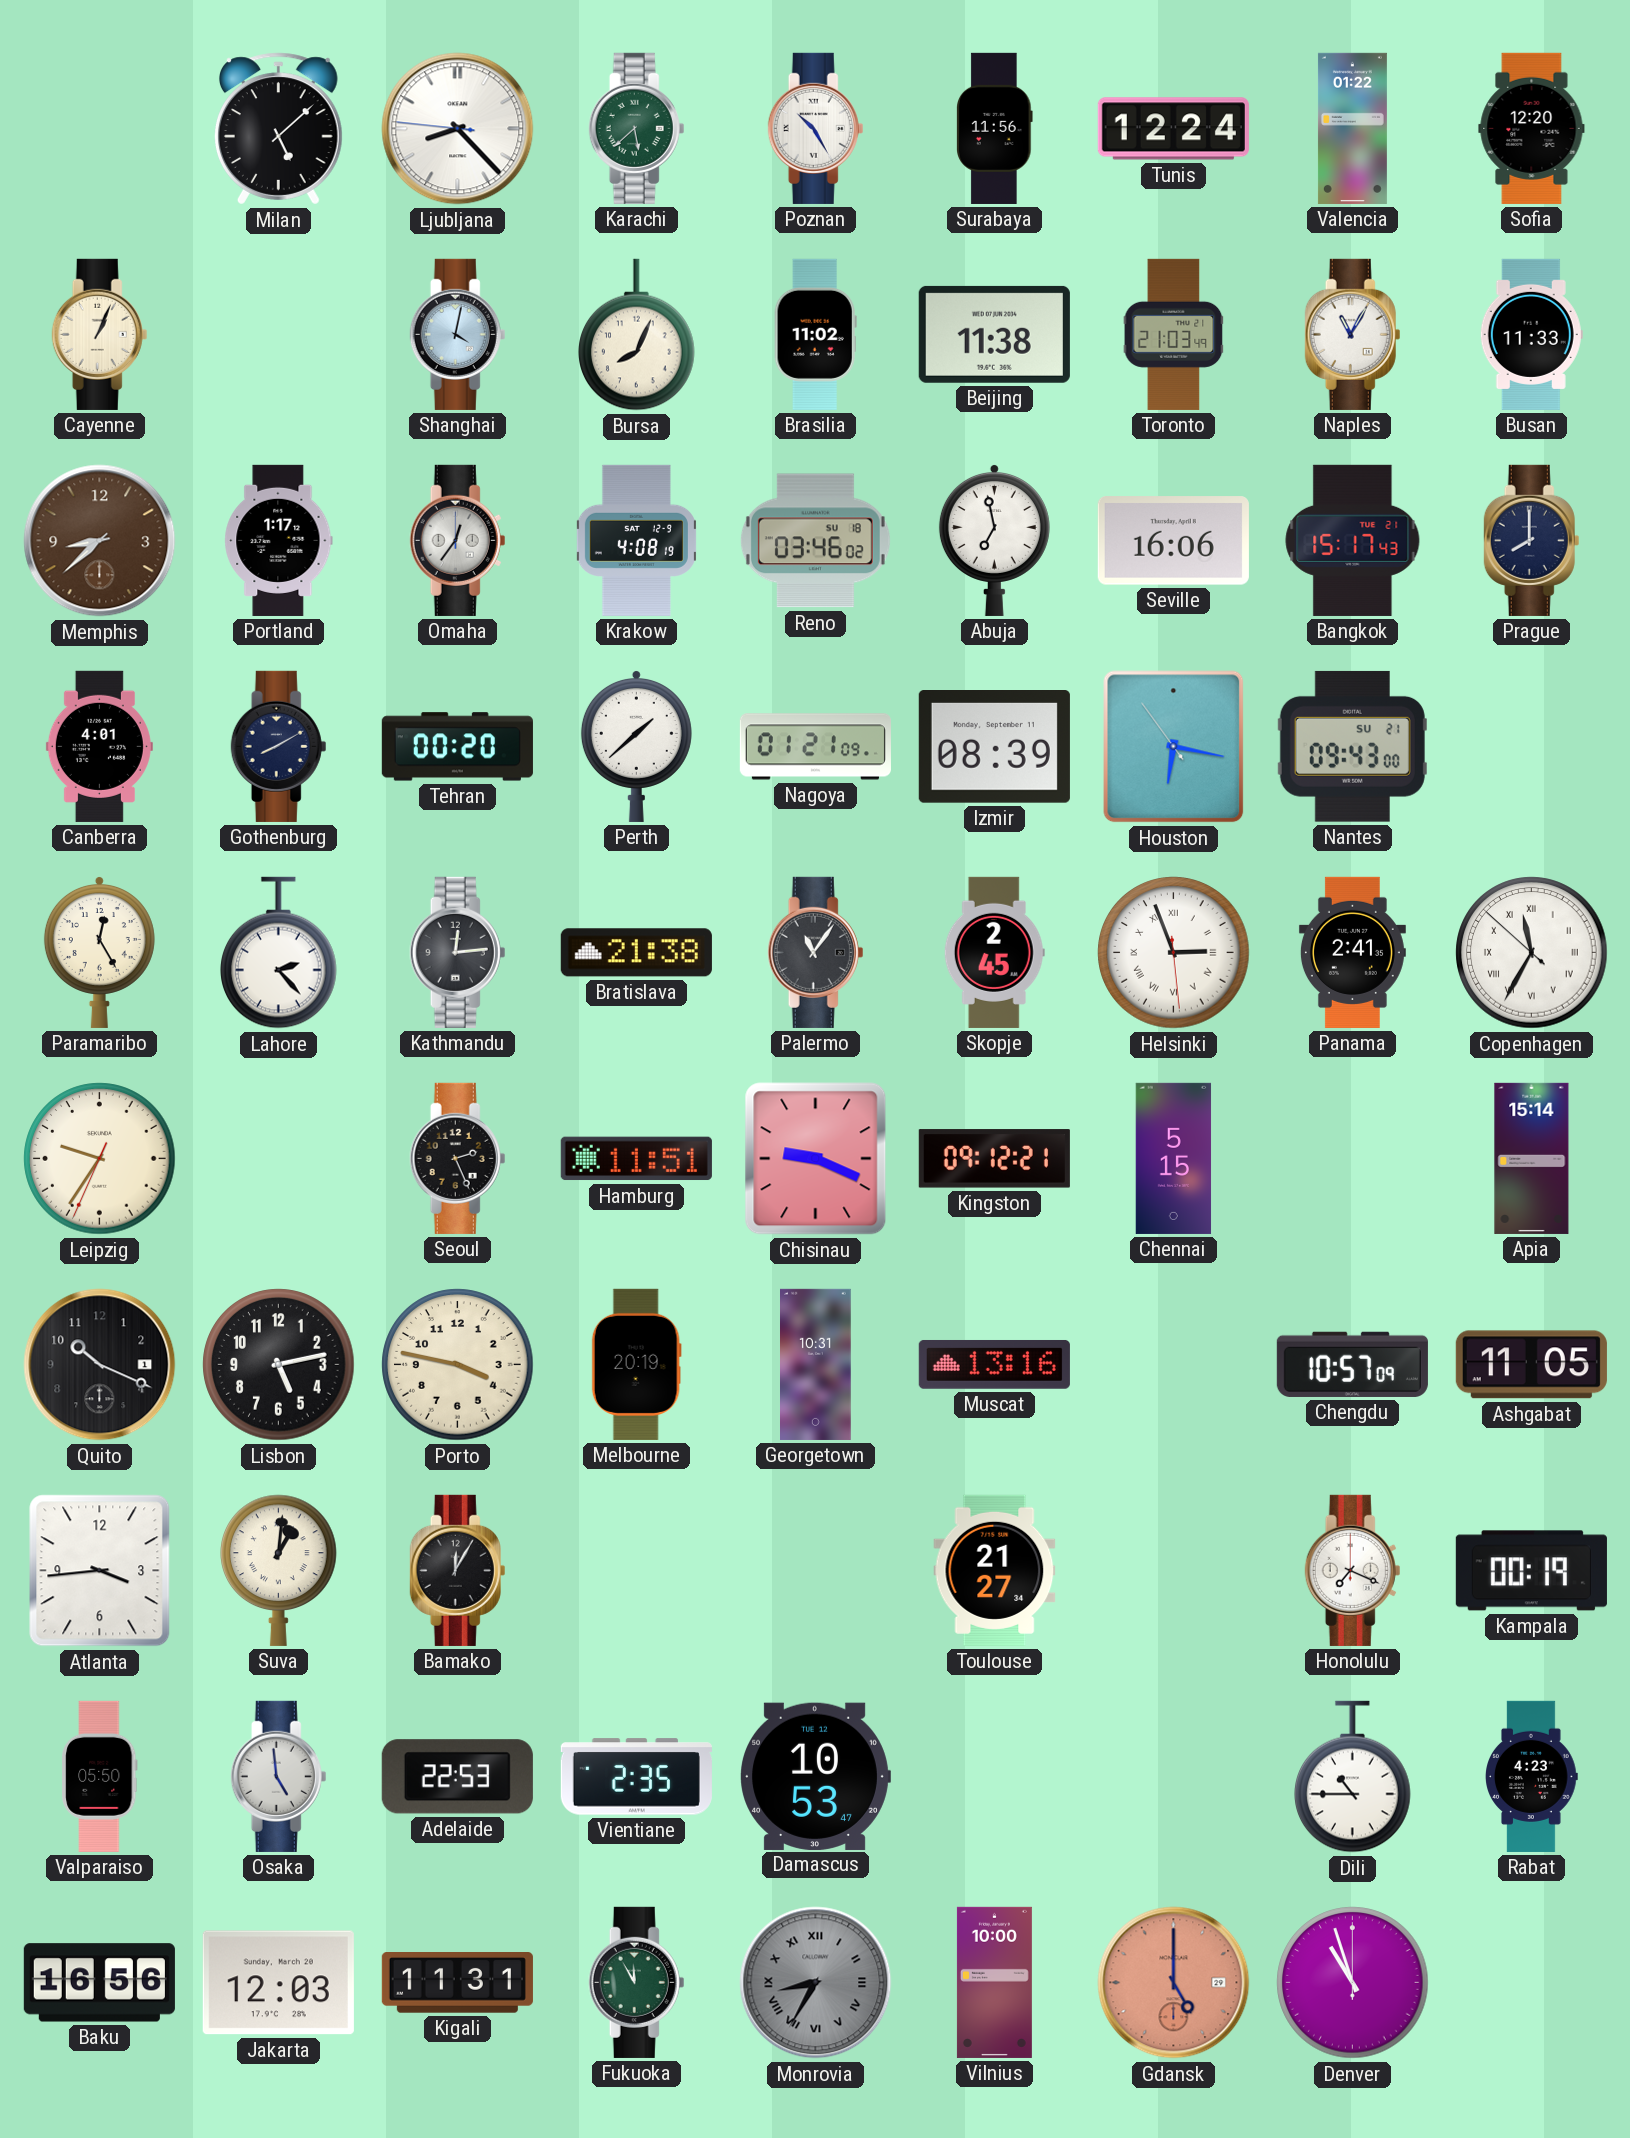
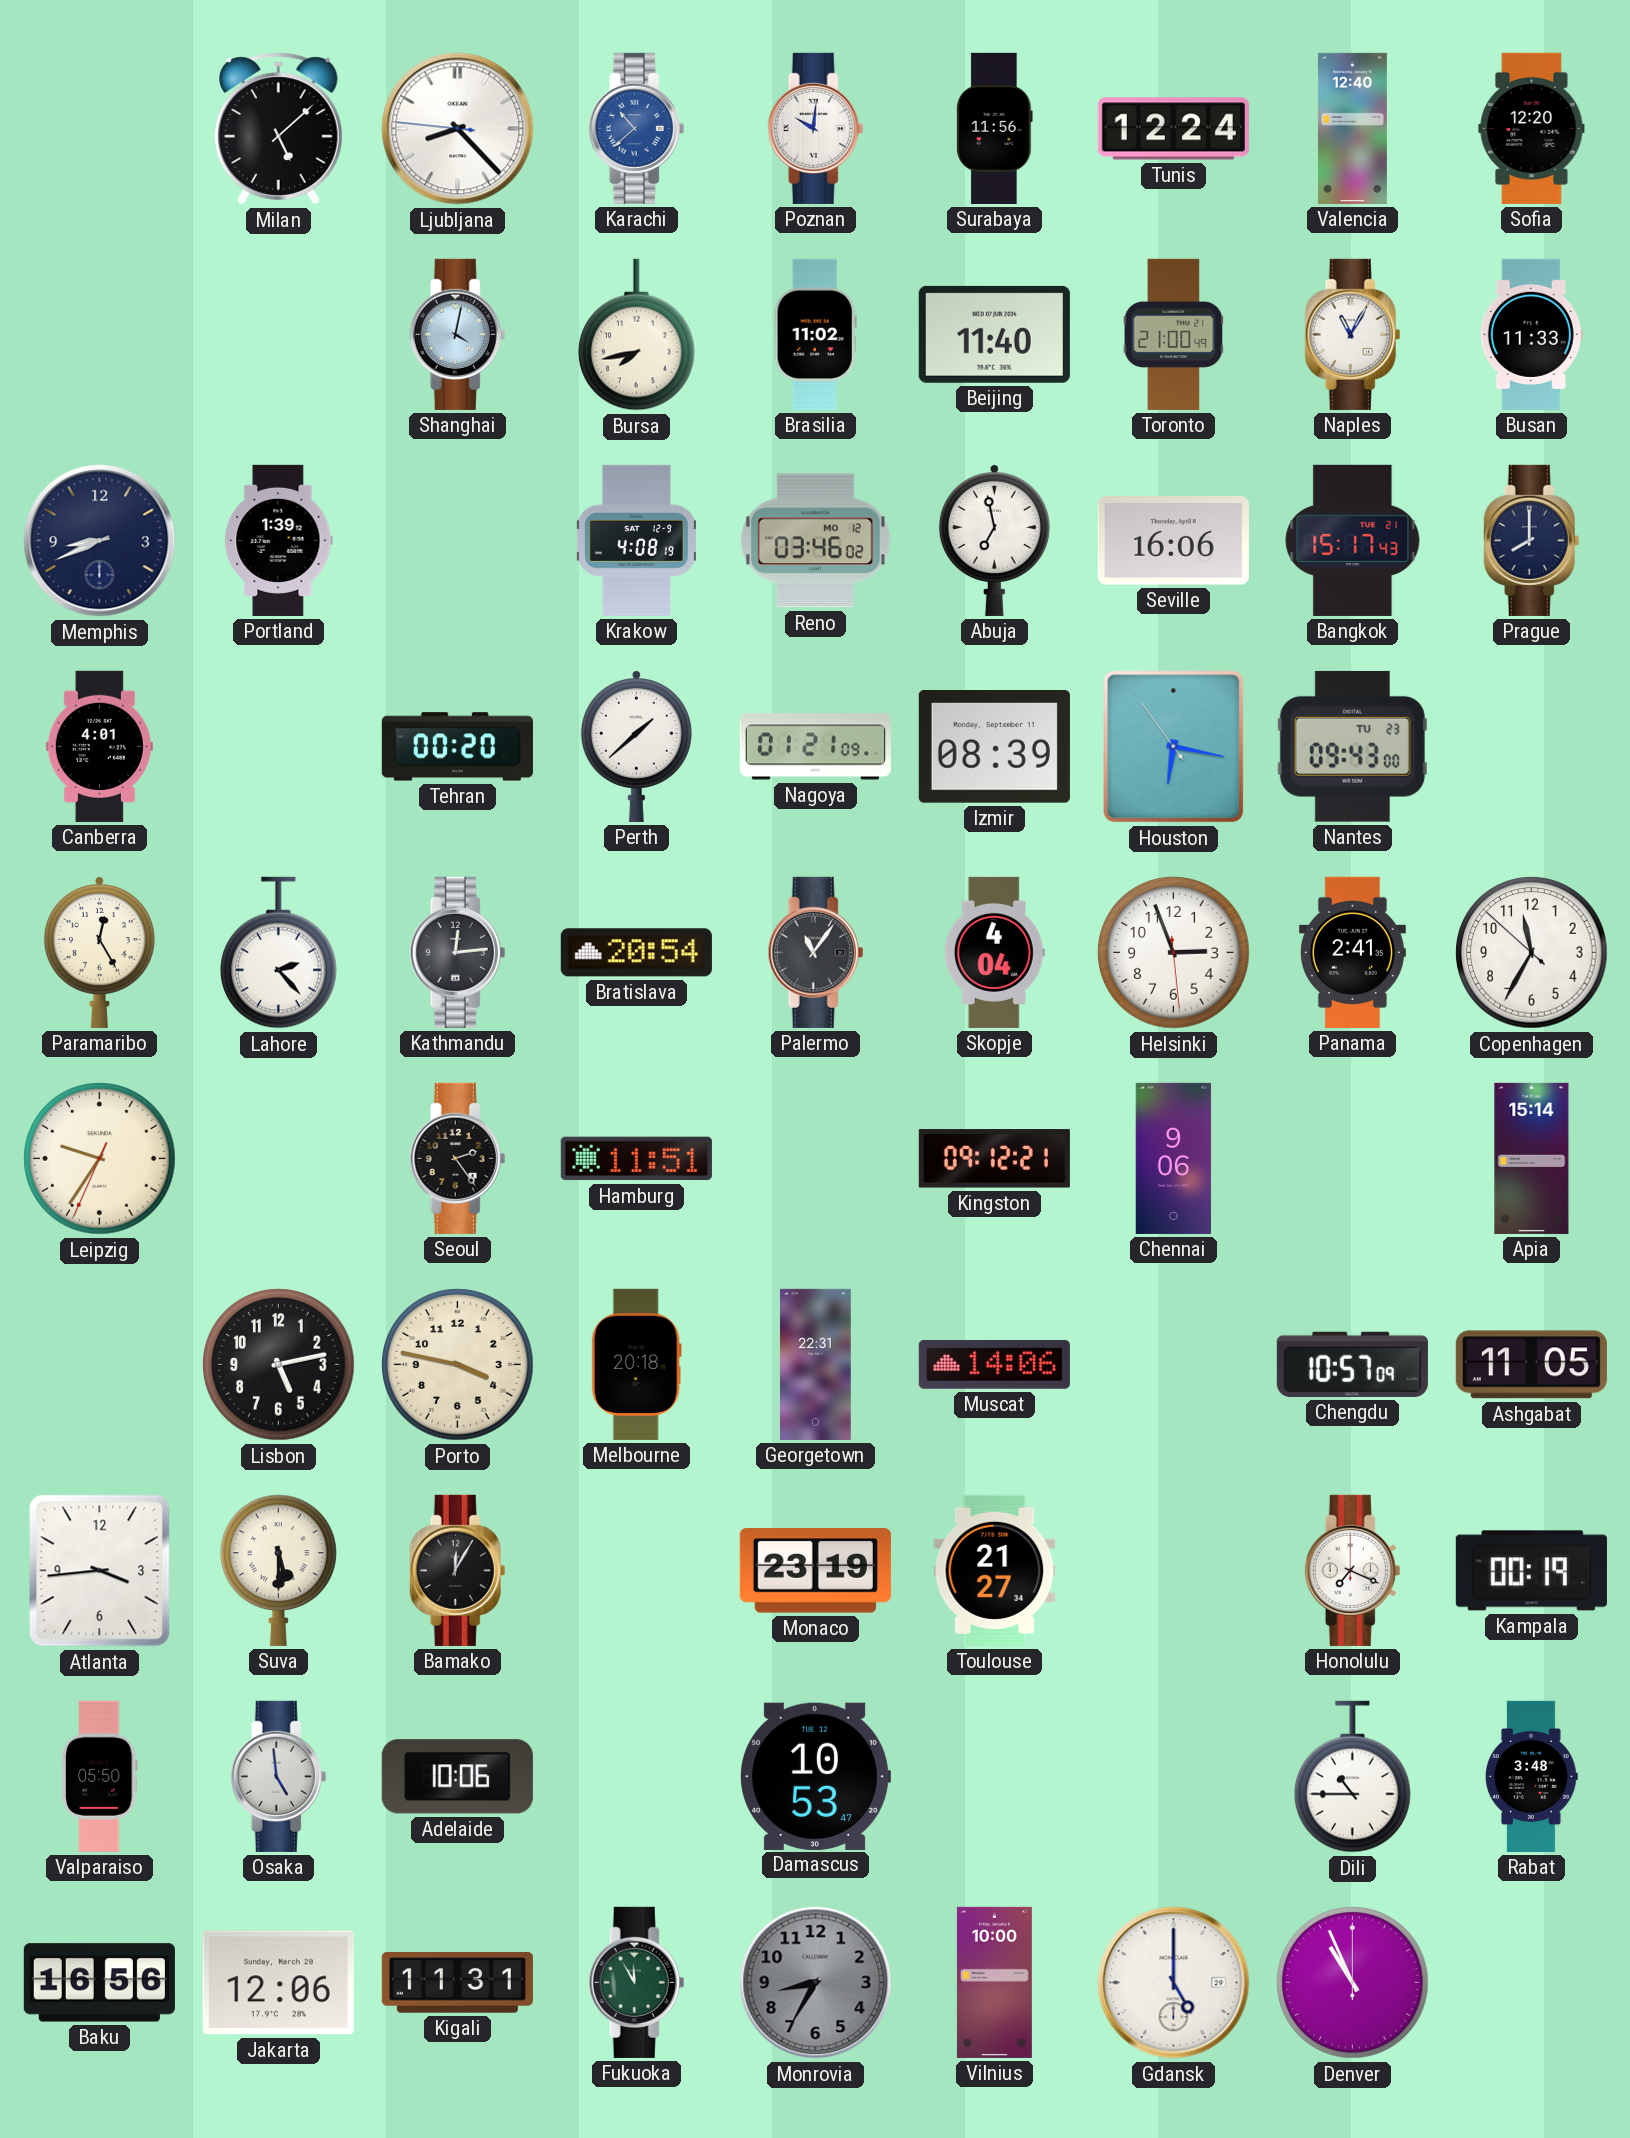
Karachi: 5:38 -> 10:38
Karachi dial: green -> blue
Poznan: 10:25 -> 10:01
Valencia: 01:22 -> 12:40
Cayenne: 1:04 -> none
Bursa: 8:04 -> 7:43
Beijing: 11:38 -> 11:40
Toronto: 21:03 -> 21:00
Memphis: 8:38 -> 8:41
Memphis dial: brown -> navy
Portland: 1:17 -> 1:39
Omaha: 12:36 -> none
Reno date: SU 18 -> MO 12
Gothenburg: 8:10 -> none
Nantes date: SU 21 -> TU 23
Bratislava: 21:38 -> 20:54
Skopje: 2:45 -> 4:04
Helsinki numerals: Roman -> Arabic
Copenhagen numerals: Roman -> Arabic
Seoul: 2:26 -> 2:24
Chisinau: 9:19 -> none
Chennai: 5:15 -> 9:06
Quito: 10:19 -> none
Melbourne: 20:19 -> 20:18
Georgetown: 10:31 -> 22:31
Muscat: 13:16 -> 14:06
Suva: 1:01 -> 5:30
Monaco: none -> 23:19
Adelaide: 22:53 -> 10:06
Vientiane: 2:35 -> none
Rabat: 4:23 -> 3:48
Jakarta: 12:03 -> 12:06
Monrovia numerals: Roman -> Arabic
Gdansk dial: salmon -> white
Denver: 10:57 -> 10:56
